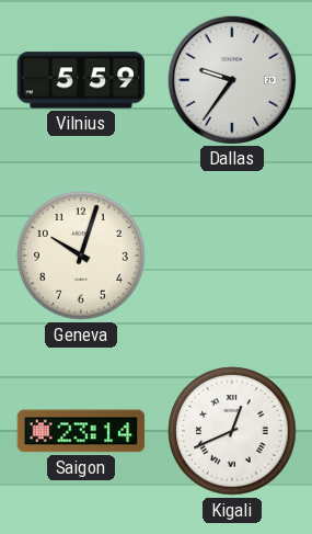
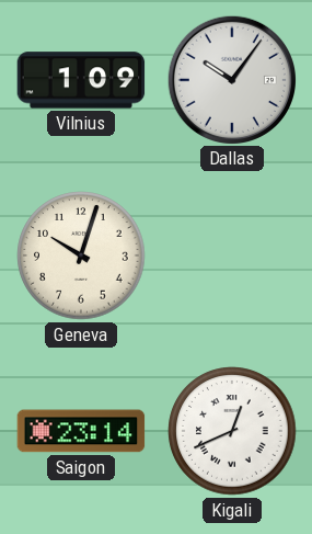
Vilnius: 5:59 -> 1:09
Dallas: 9:36 -> 10:06
